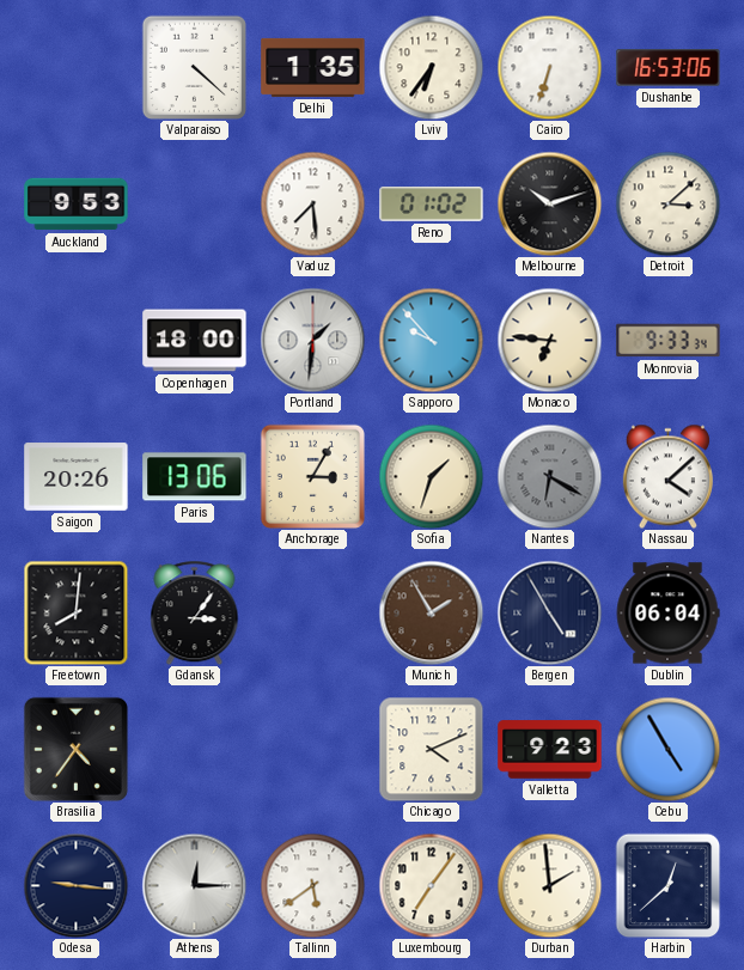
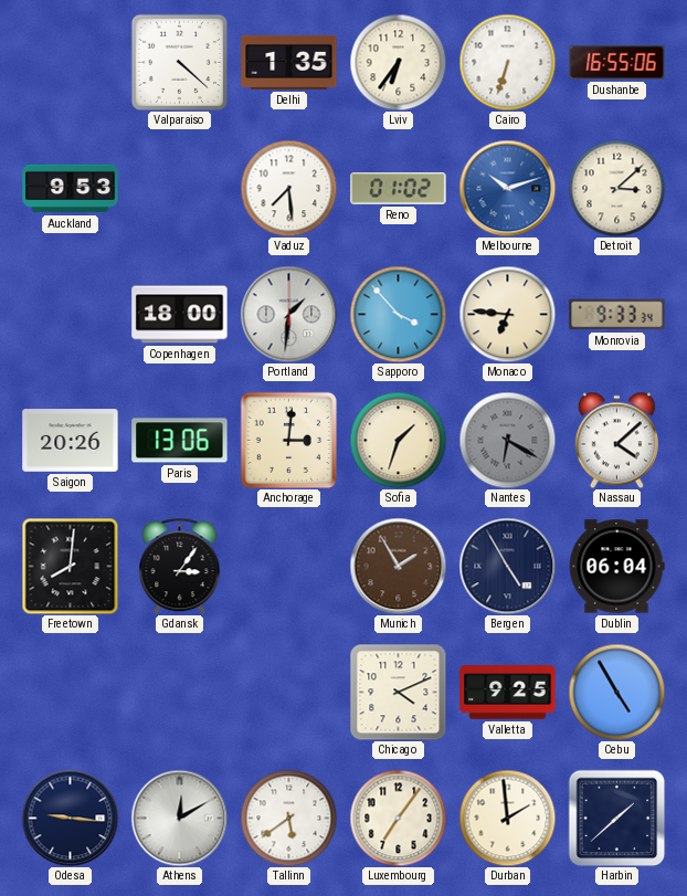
Dushanbe: 16:53 -> 16:55
Melbourne dial: black -> blue
Sapporo: 9:53 -> 3:53
Anchorage: 3:05 -> 3:01
Brasilia: 4:36 -> none
Valletta: 9:23 -> 9:25
Athens: 12:15 -> 12:10
Harbin: 12:38 -> 1:38
